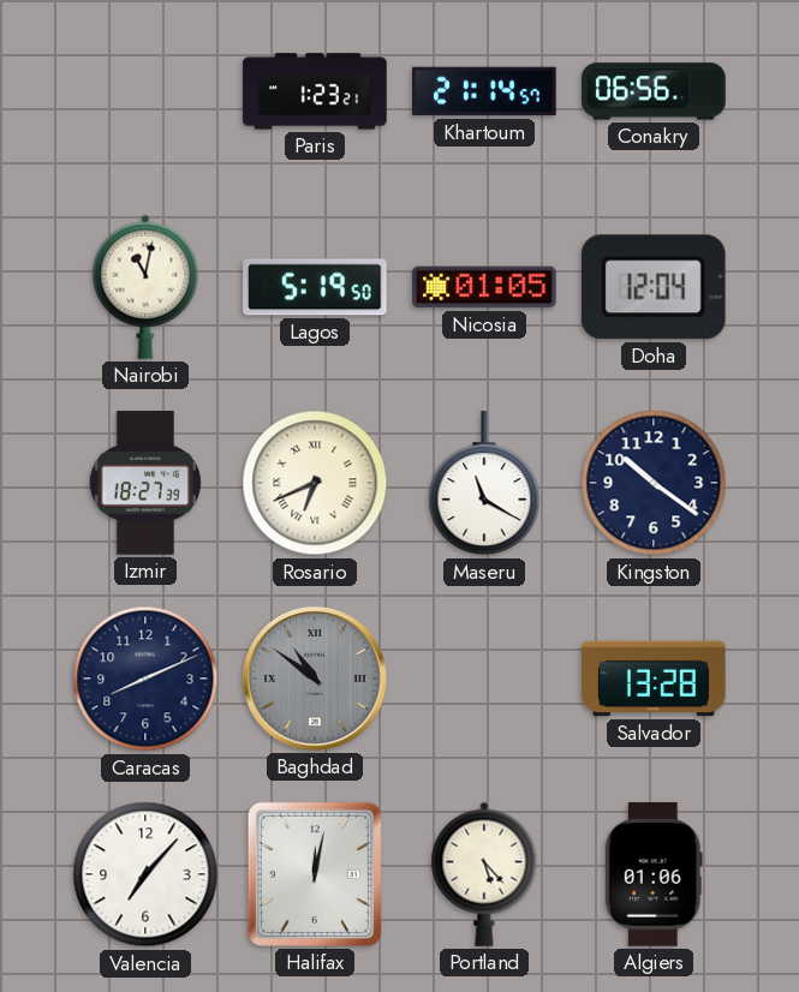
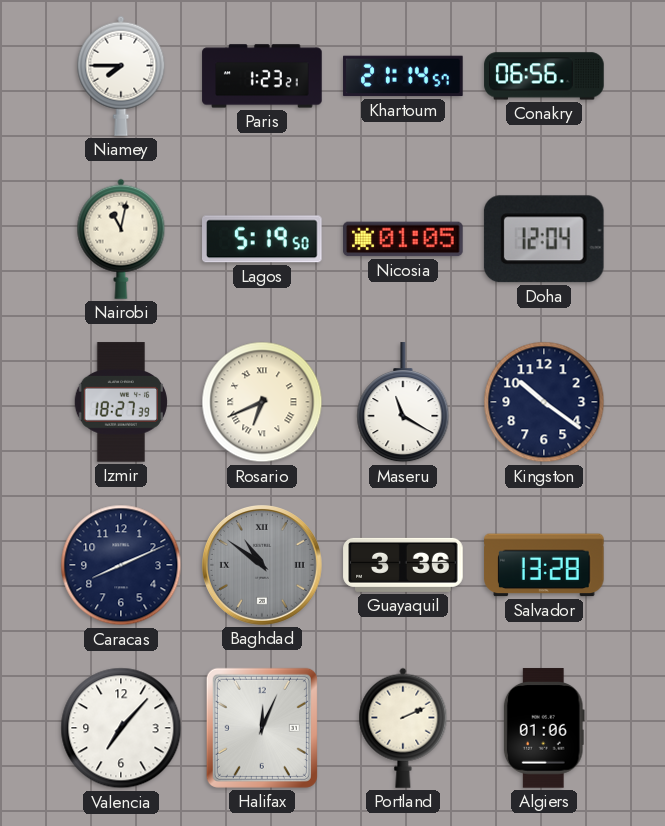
Niamey: none -> 7:45
Guayaquil: none -> 3:36
Halifax: 12:02 -> 12:04
Portland: 5:23 -> 2:11
